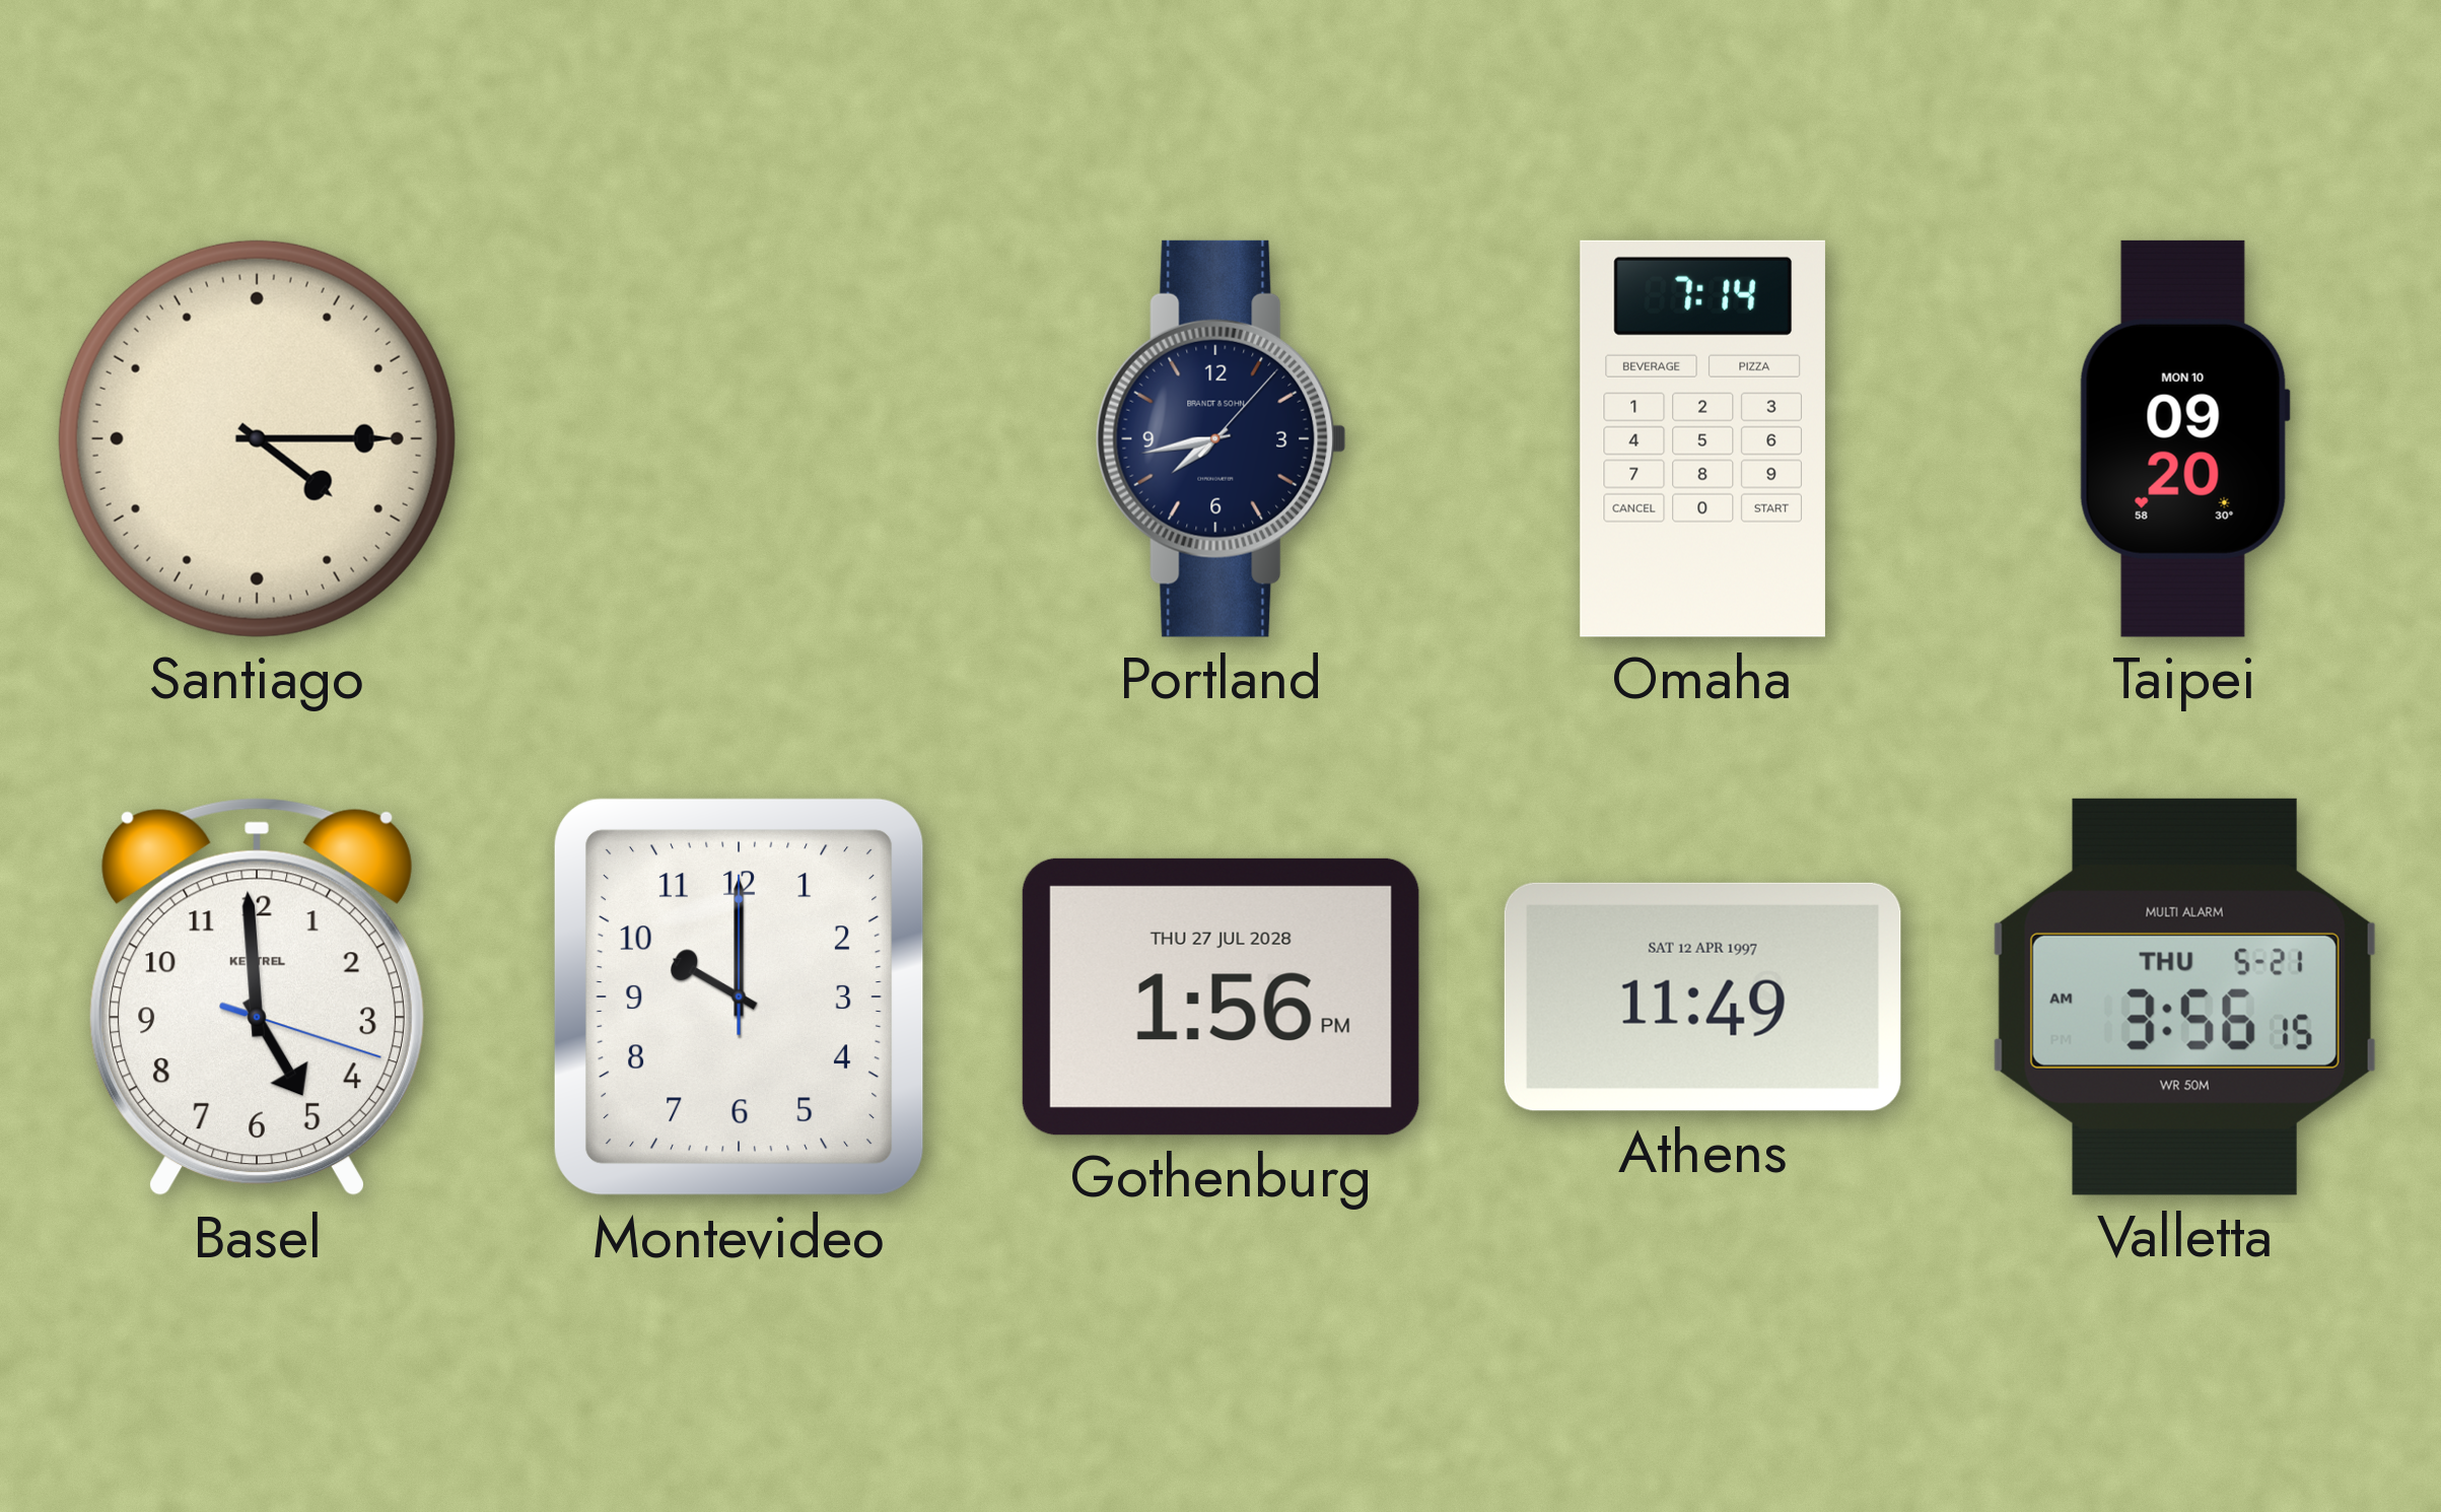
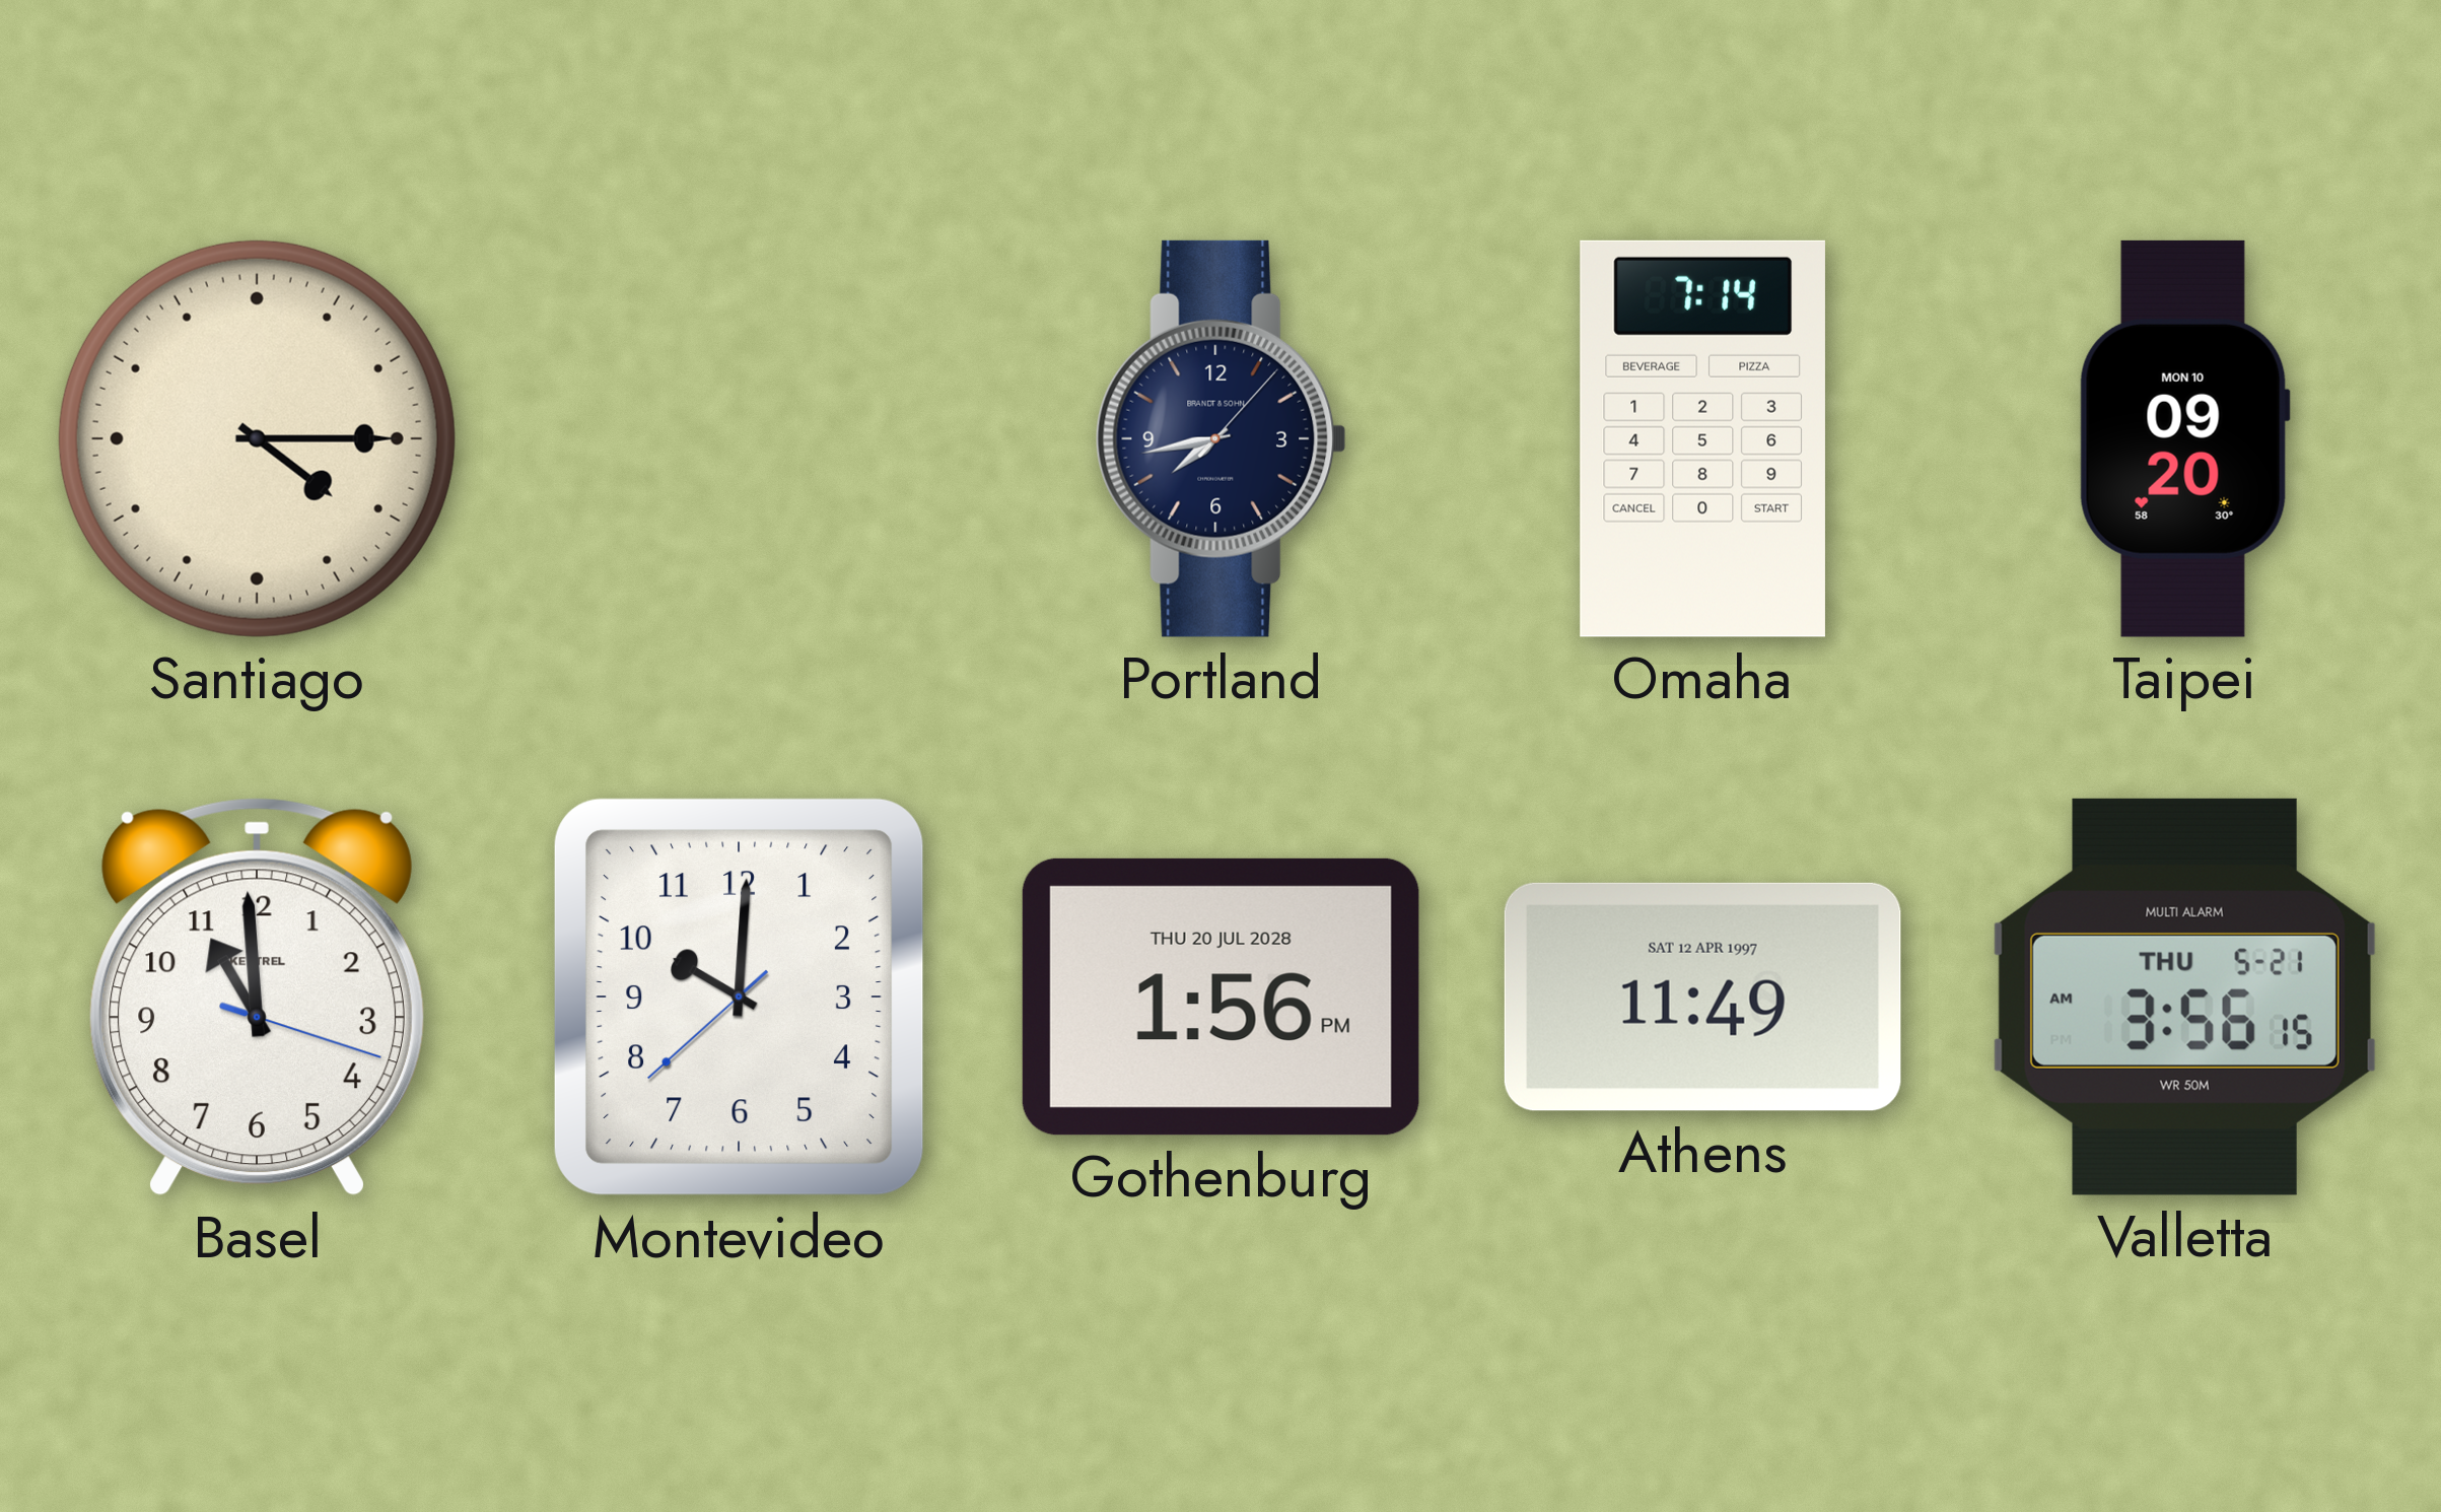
Basel: 4:59 -> 10:59
Montevideo: 10:00:00 -> 10:00:38
Gothenburg date: THU 27 JUL 2028 -> THU 20 JUL 2028
